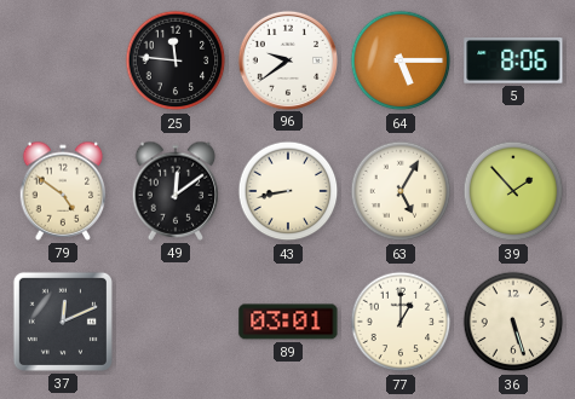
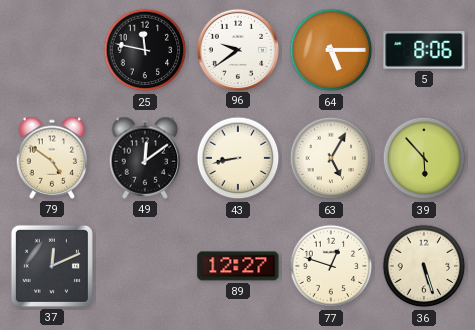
25: 11:46 -> 11:47
39: 1:53 -> 5:53
89: 03:01 -> 12:27
77: 1:00 -> 12:48
